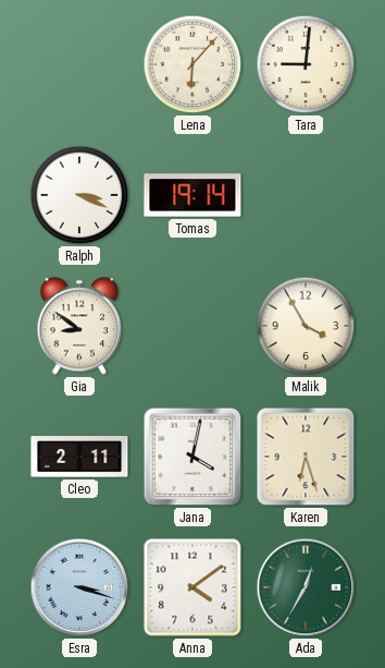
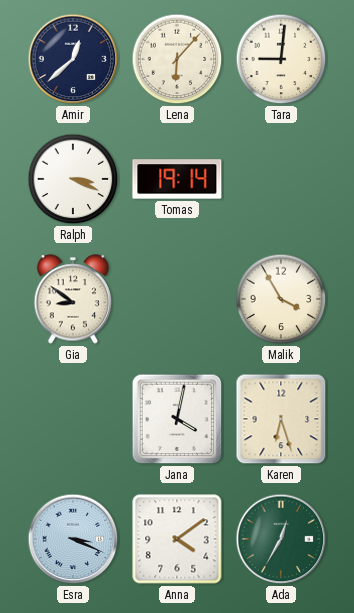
Amir: none -> 12:38
Cleo: 2:11 -> none
Esra: 3:18 -> 3:19
